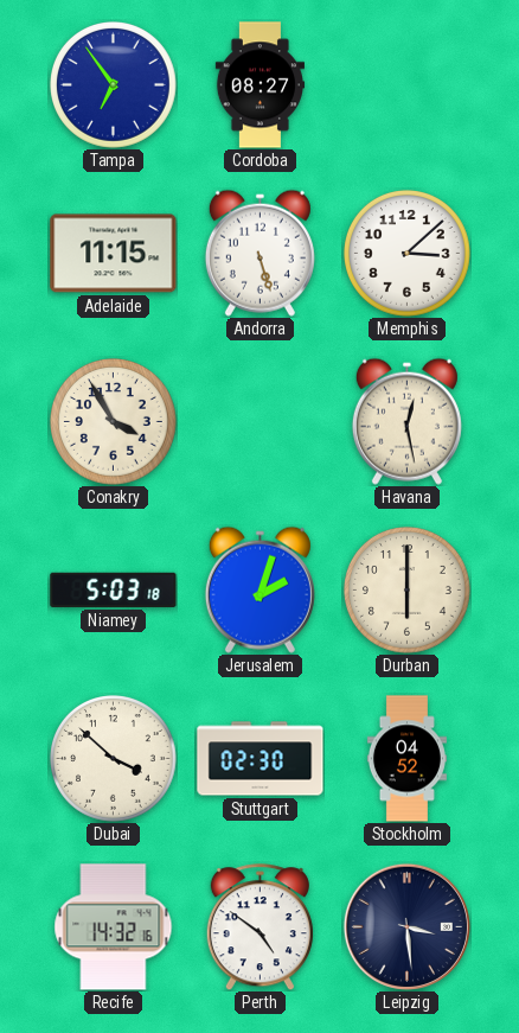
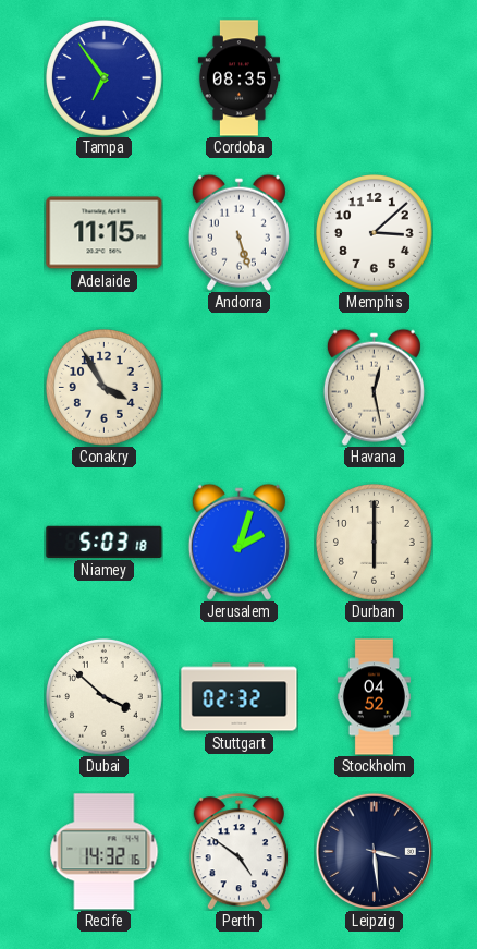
Cordoba: 08:27 -> 08:35
Stuttgart: 02:30 -> 02:32
